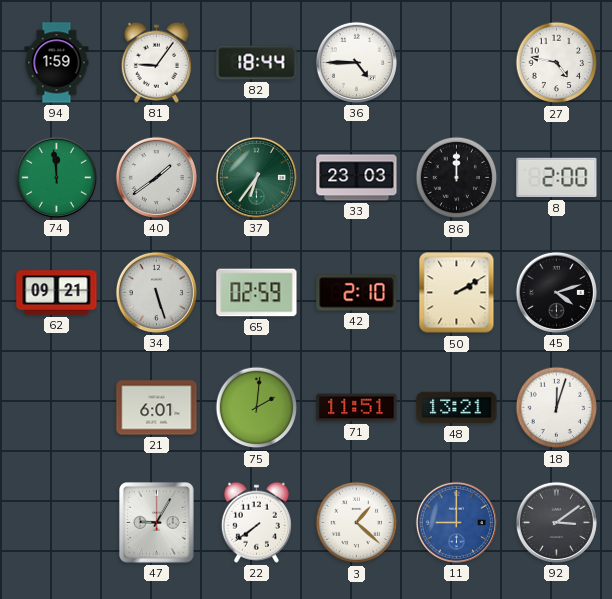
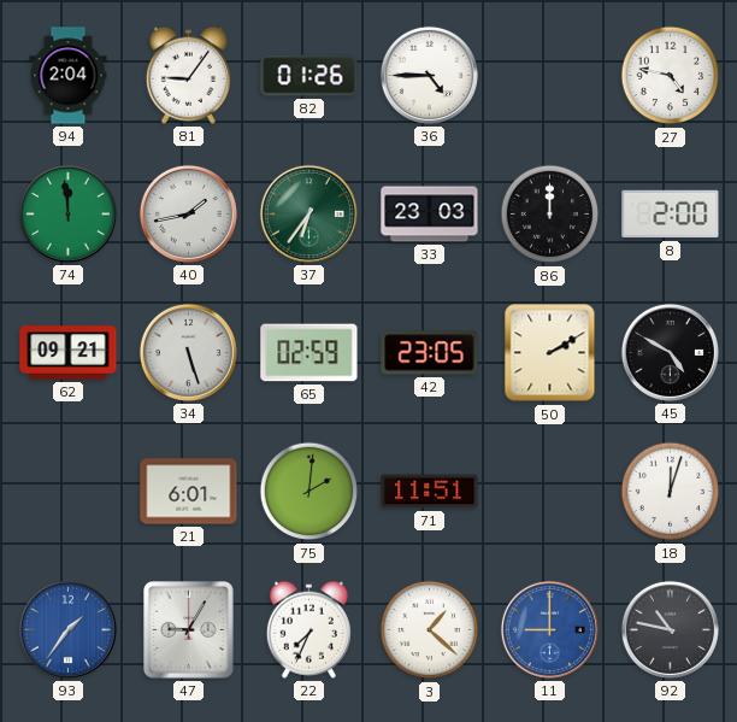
94: 1:59 -> 2:04
82: 18:44 -> 01:26
40: 1:39 -> 1:43
42: 2:10 -> 23:05
45: 4:12 -> 4:50
48: 13:21 -> none
93: none -> 1:36
22: 7:39 -> 7:34
92: 3:09 -> 10:47
